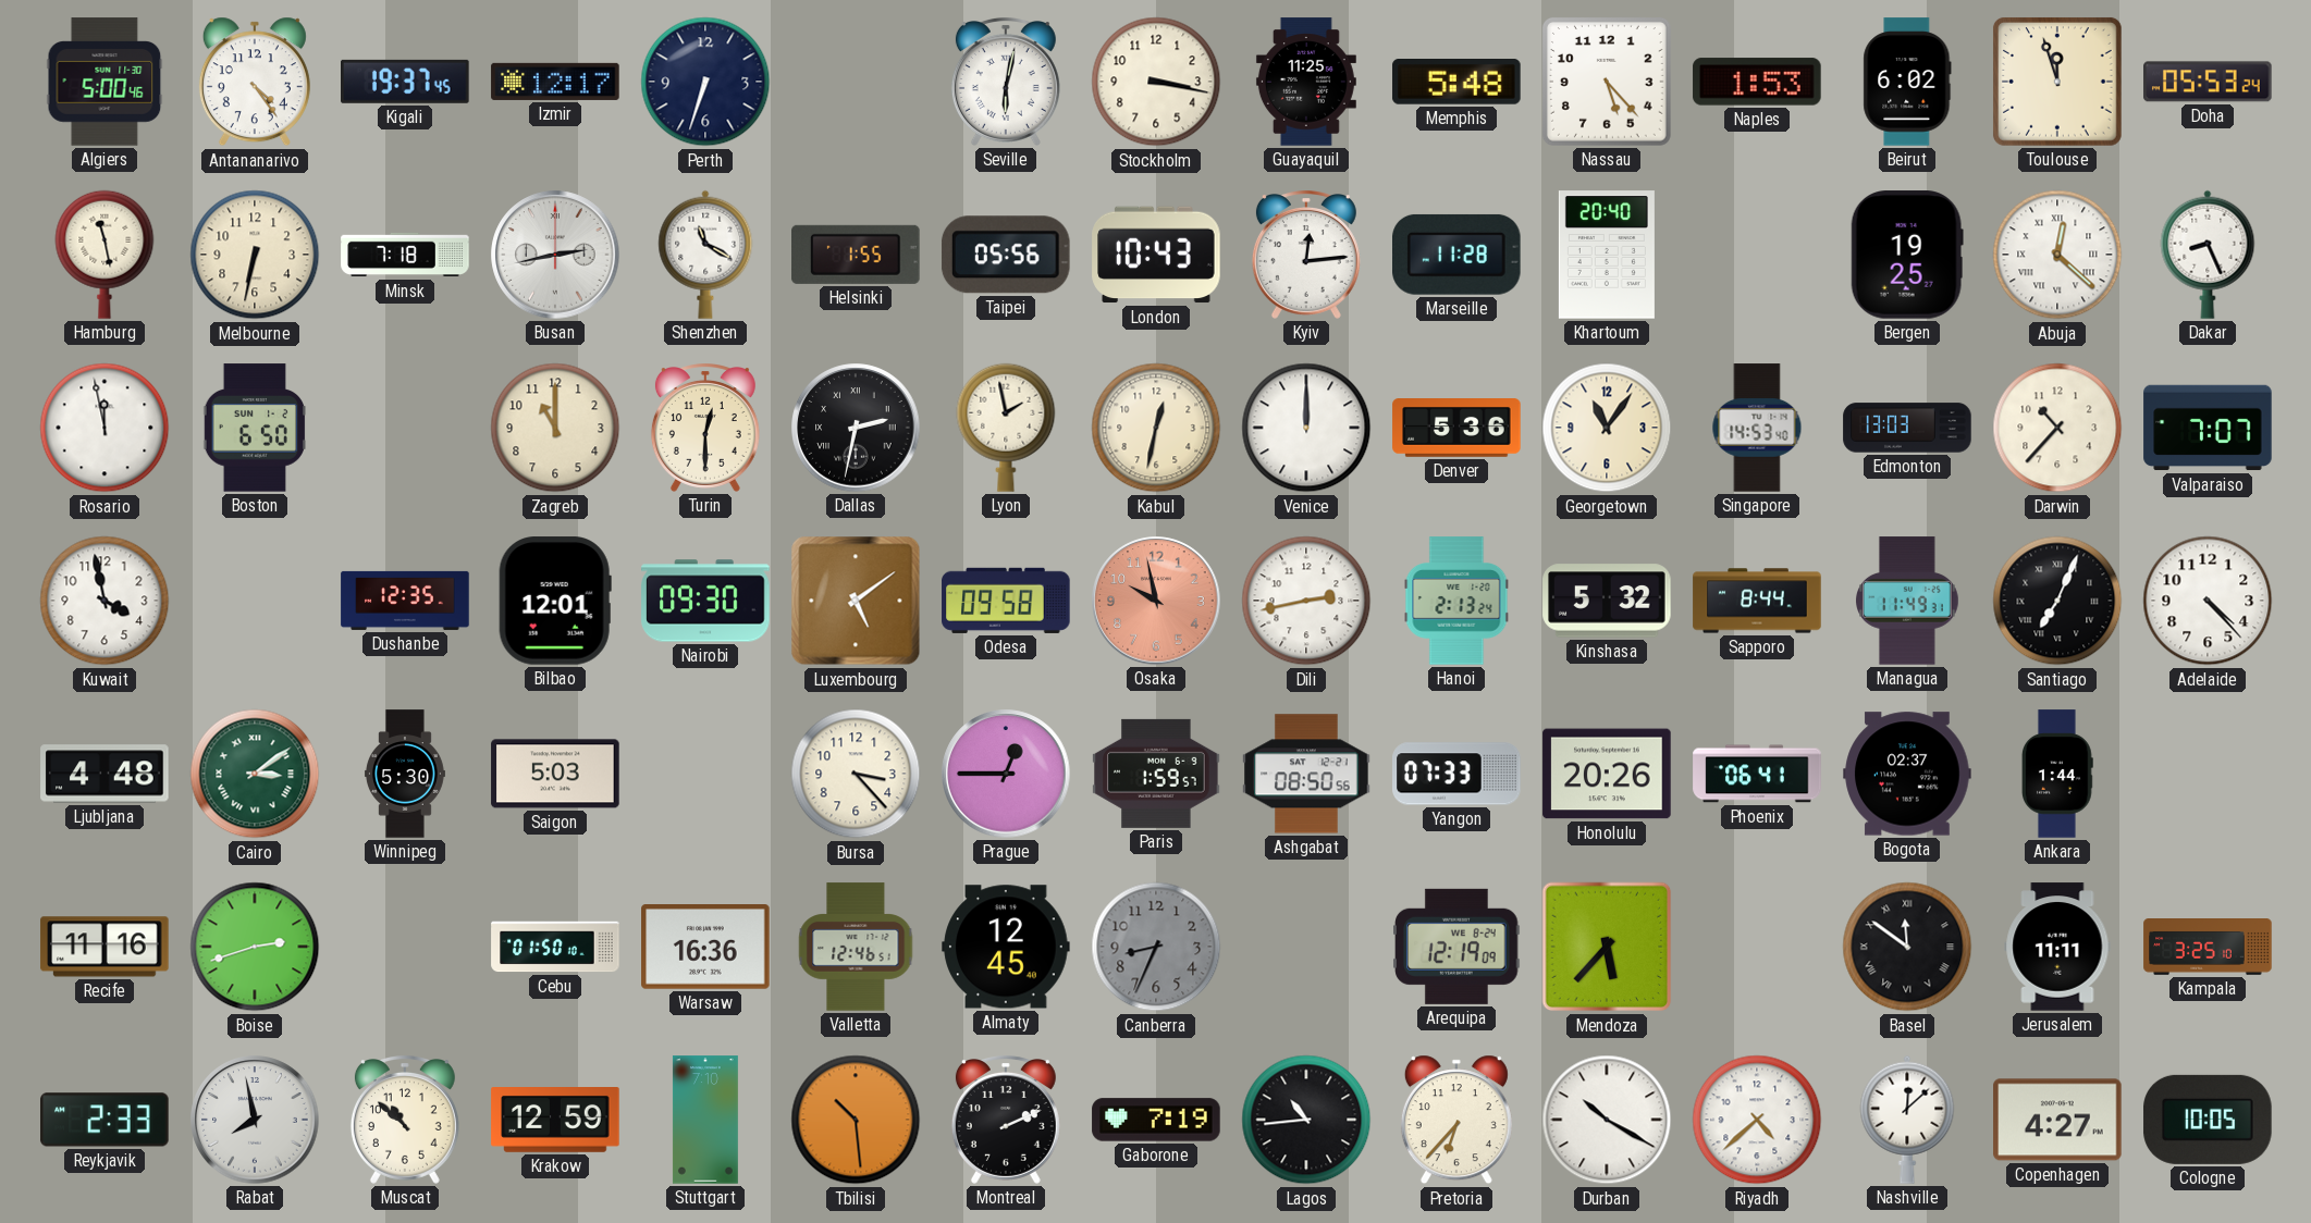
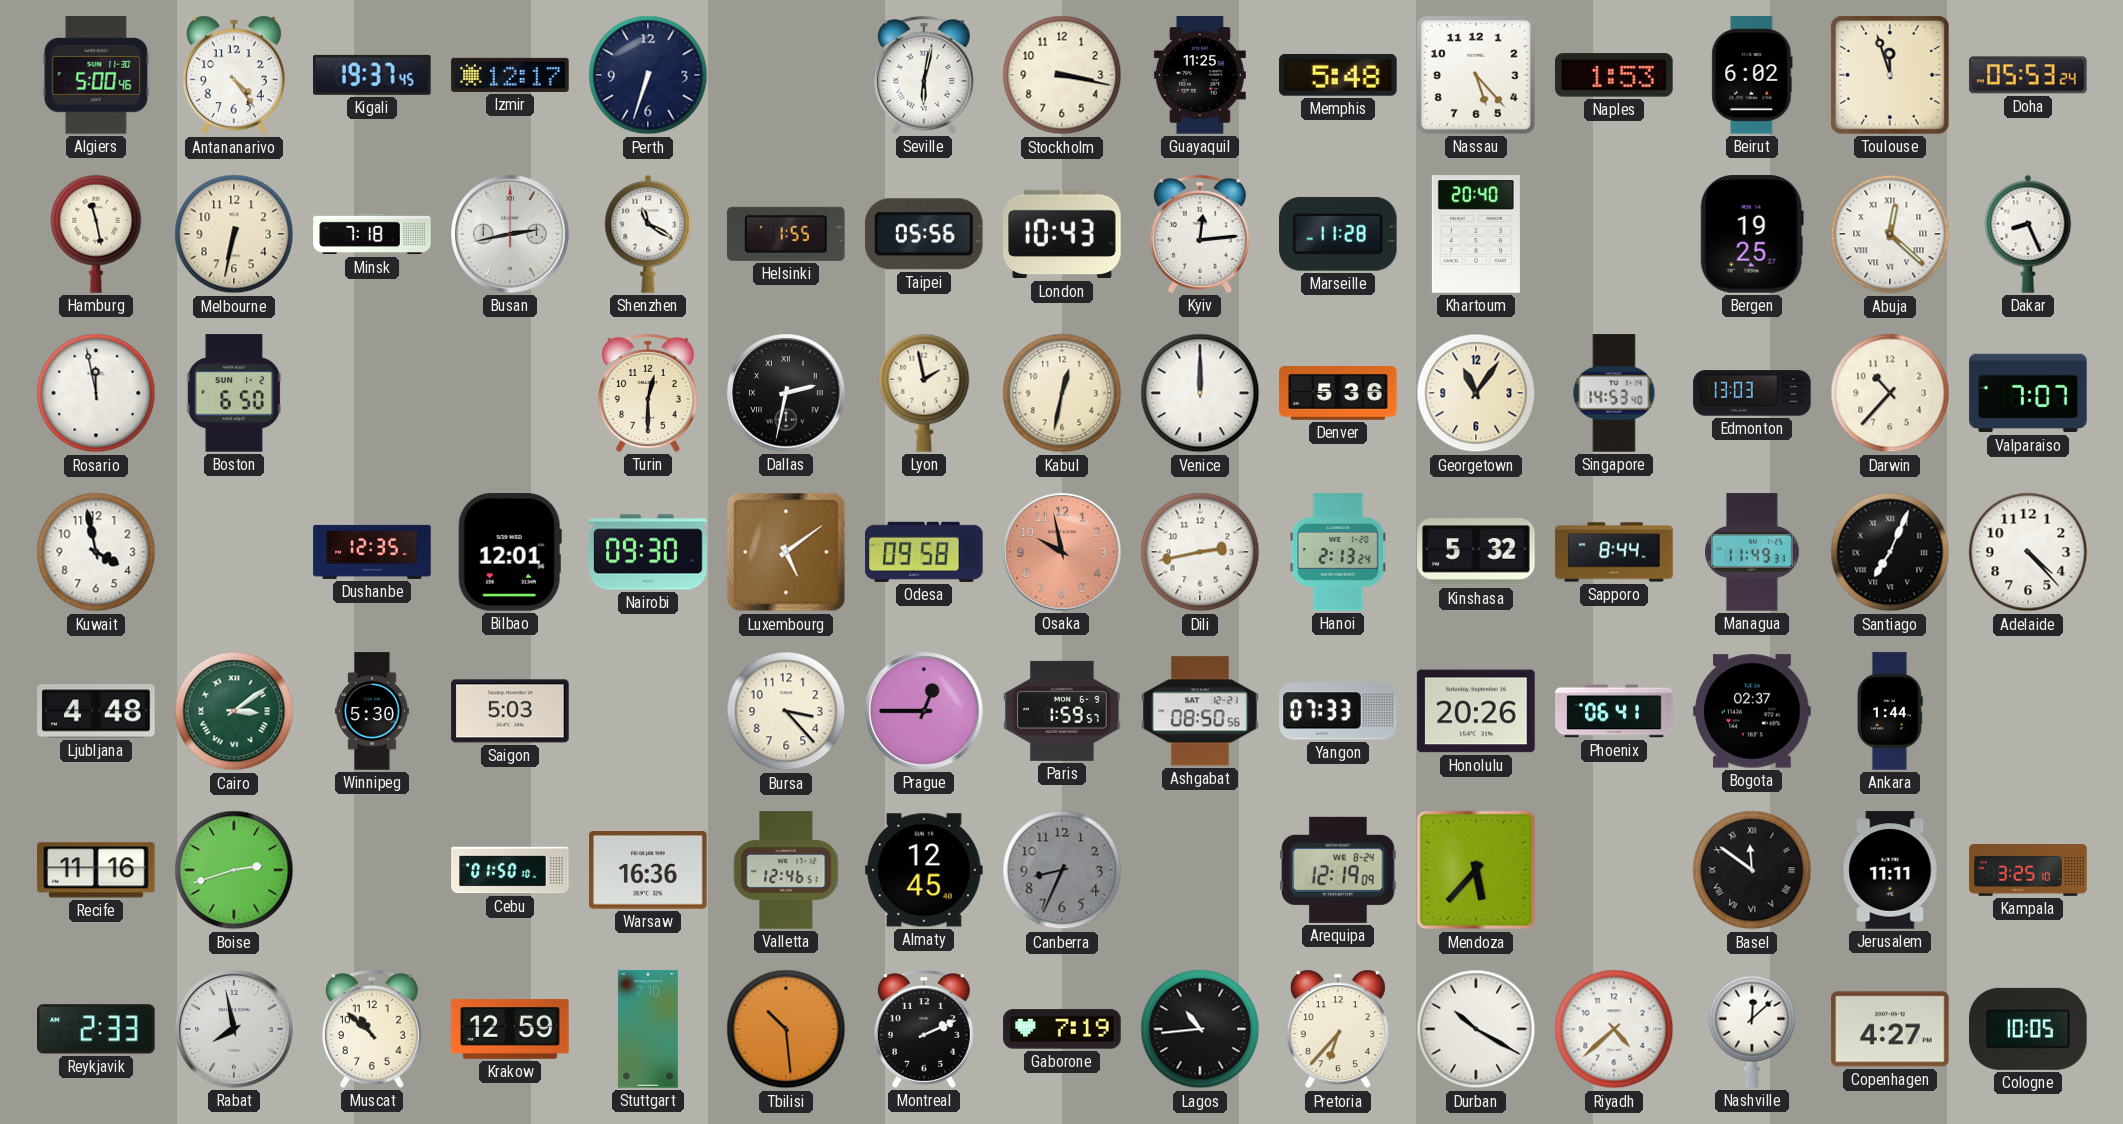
Zagreb: 11:00 -> none
